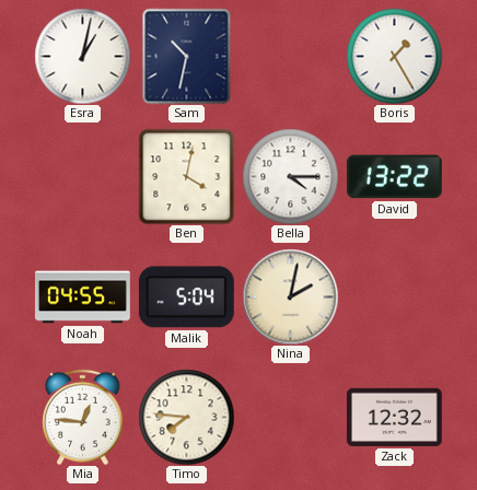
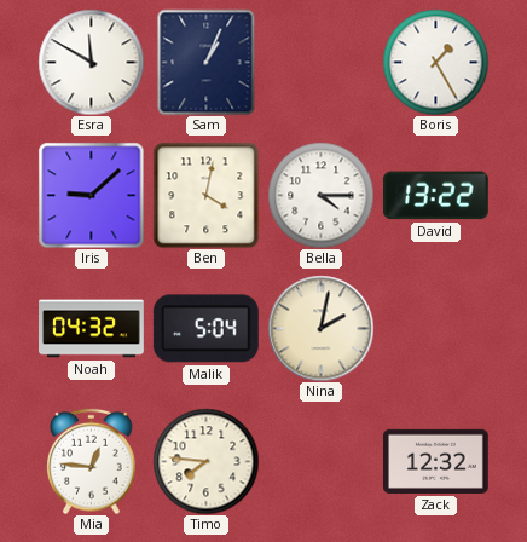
Esra: 1:02 -> 11:50
Sam: 10:32 -> 1:04
Iris: none -> 9:08
Noah: 04:55 -> 04:32
